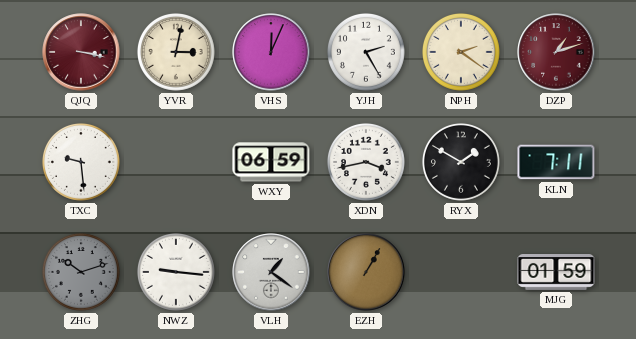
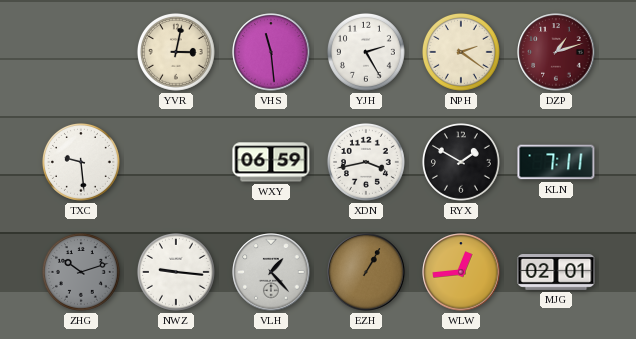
QJQ: 3:17 -> none
VHS: 12:04 -> 11:29
VLH: 1:21 -> 1:23
WLW: none -> 12:44
MJG: 01:59 -> 02:01
